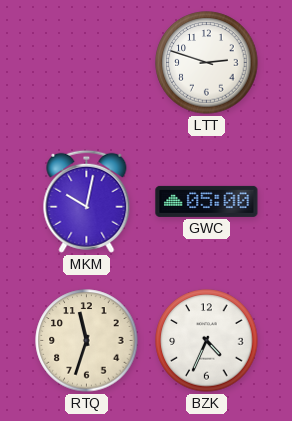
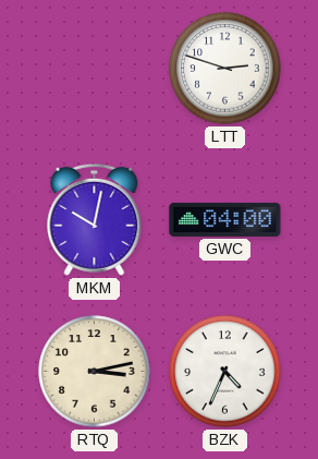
GWC: 05:00 -> 04:00
RTQ: 11:33 -> 3:13
